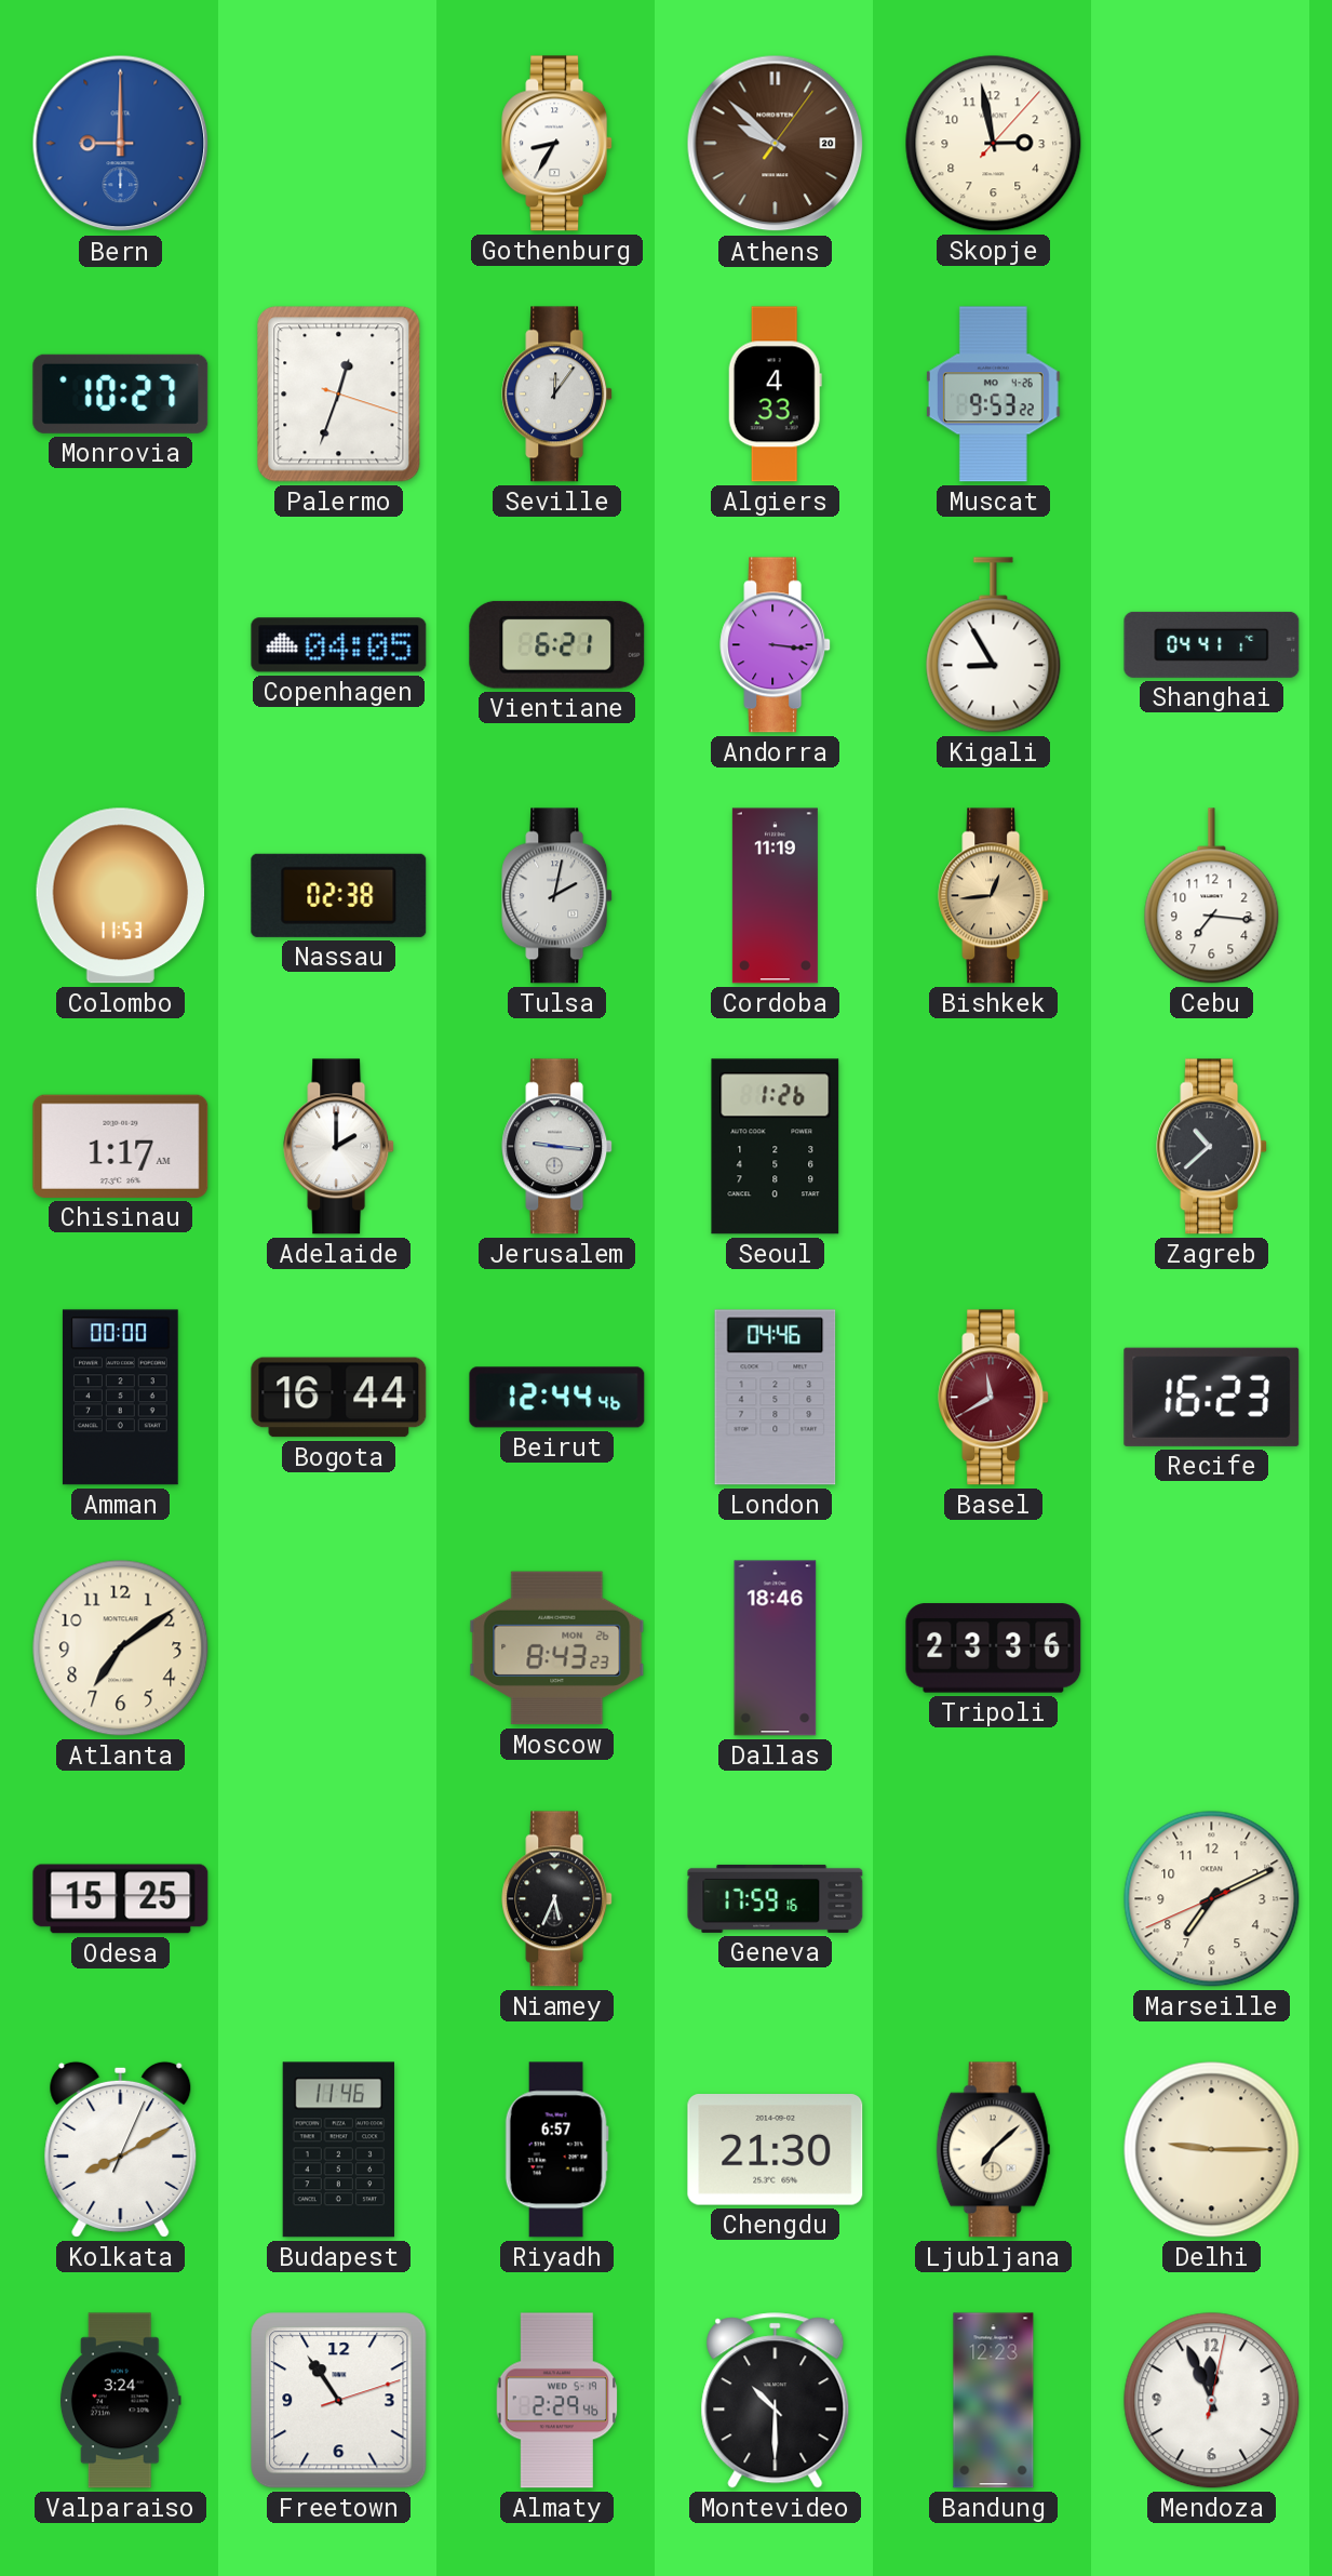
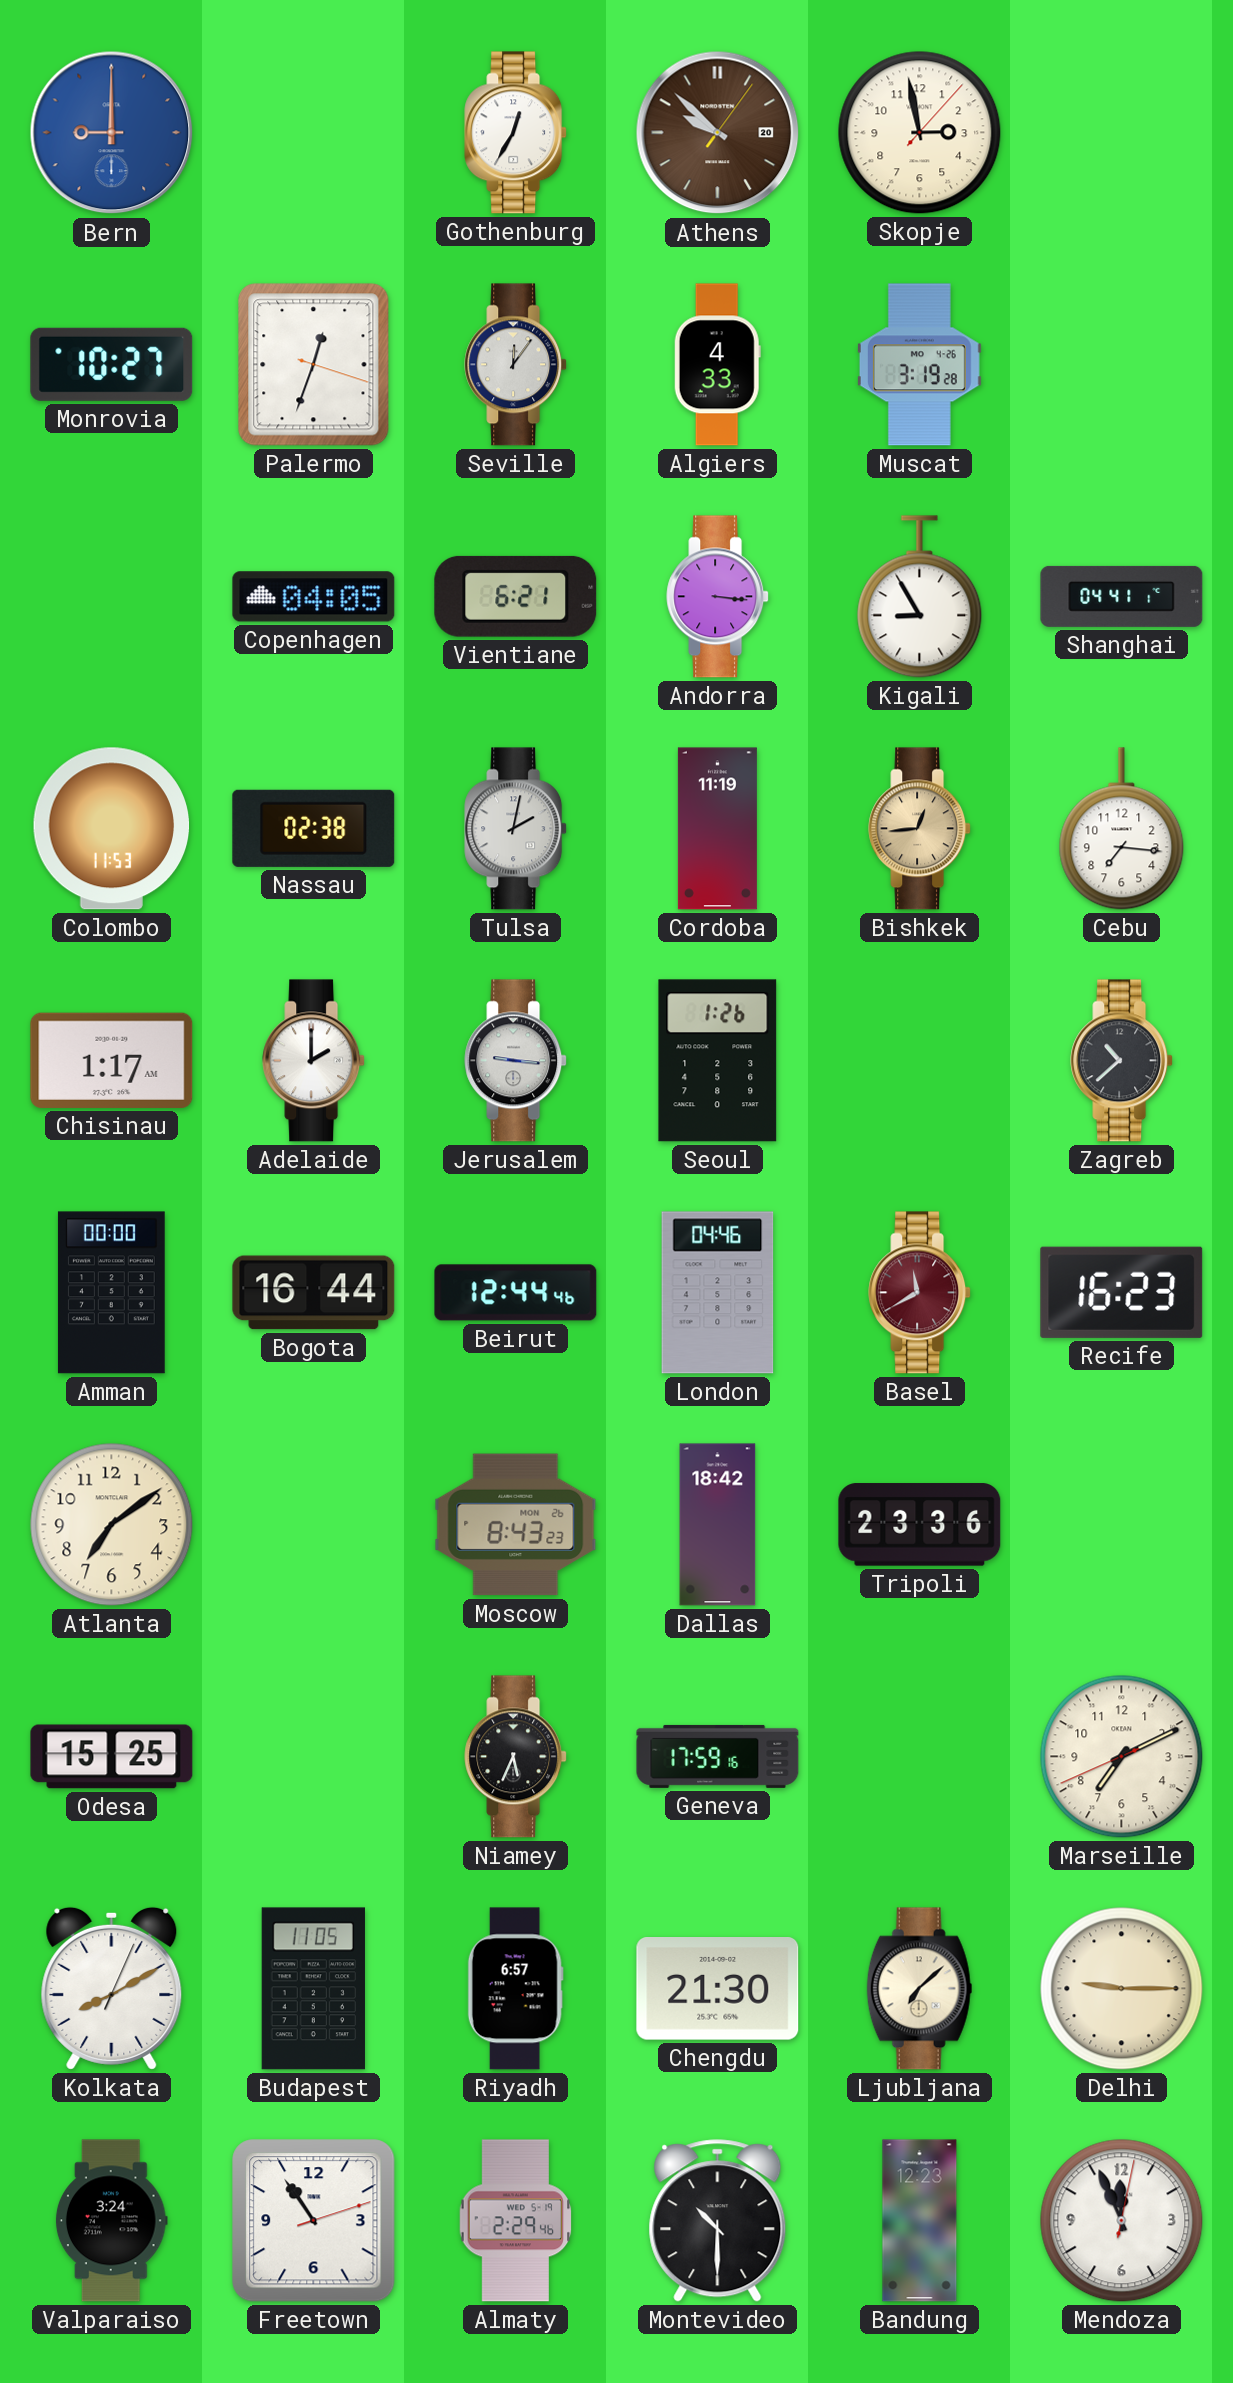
Gothenburg: 8:35 -> 12:35
Muscat: 9:53 -> 3:19
Dallas: 18:46 -> 18:42
Budapest: 11:46 -> 11:05
